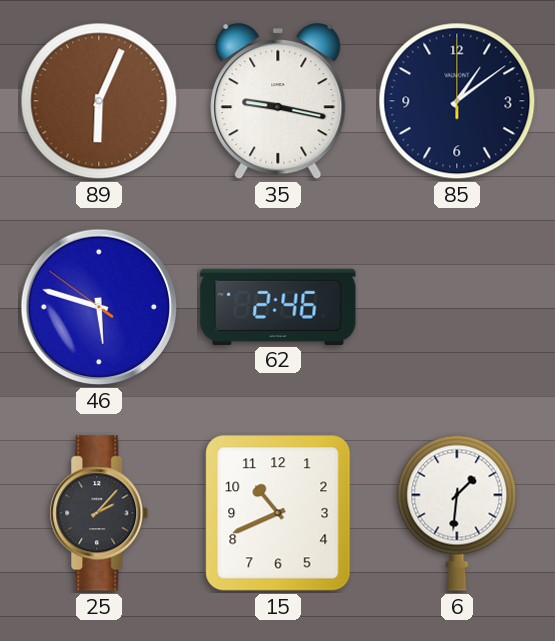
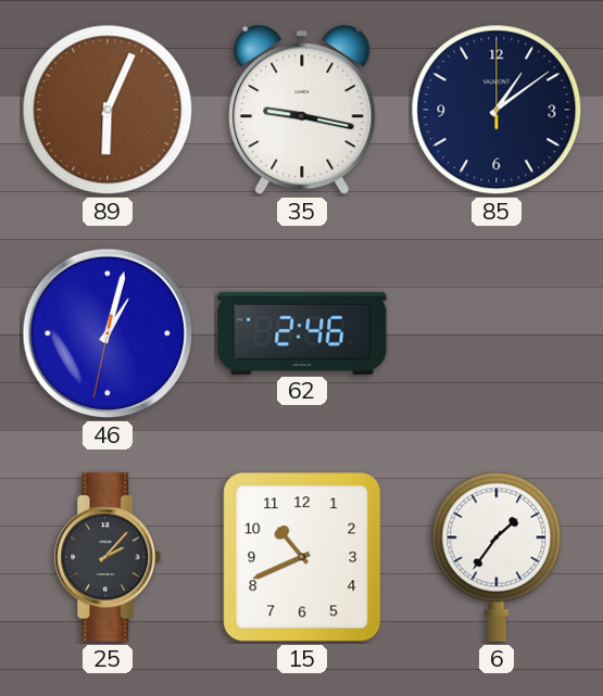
46: 5:47 -> 1:02
6: 1:31 -> 1:36
